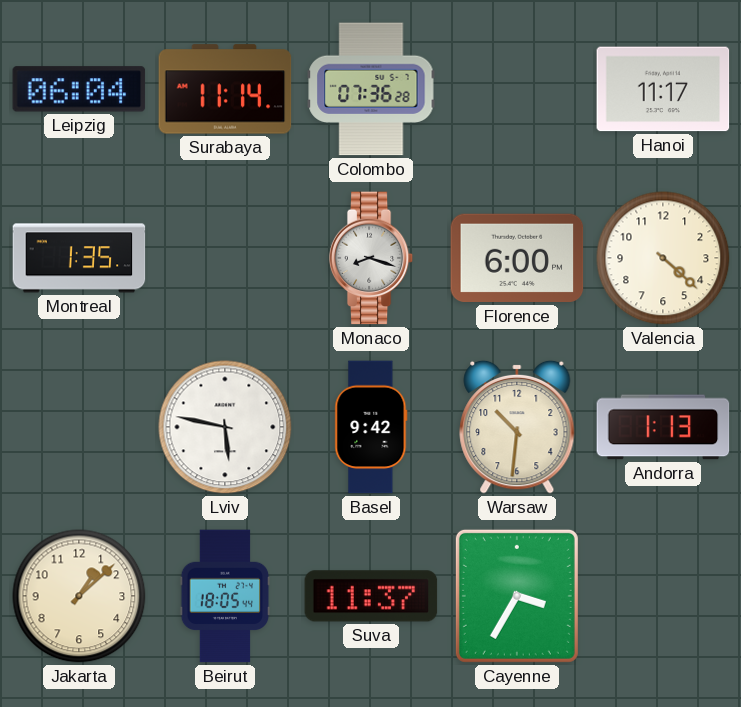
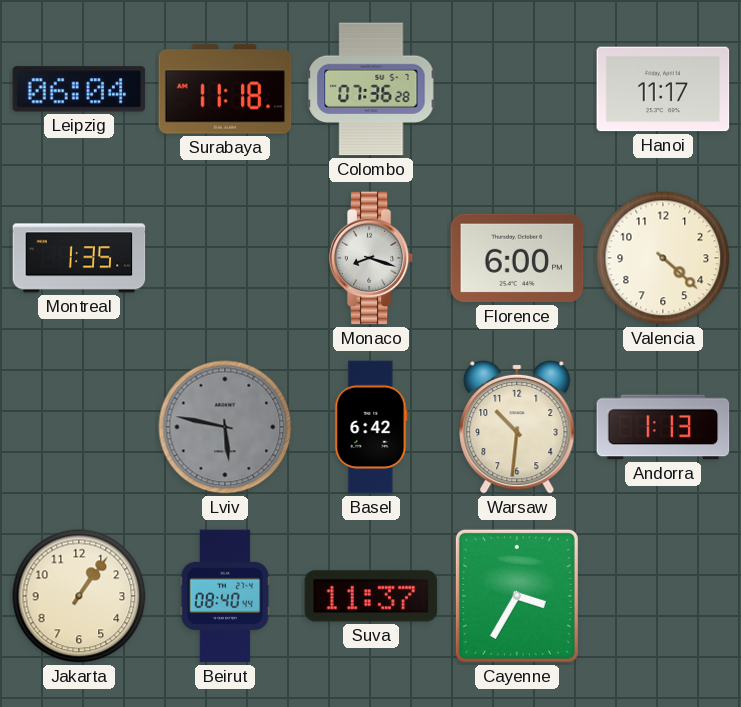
Surabaya: 11:14 -> 11:18
Lviv dial: white -> grey
Basel: 9:42 -> 6:42
Jakarta: 1:08 -> 1:06
Beirut: 18:05 -> 08:40
